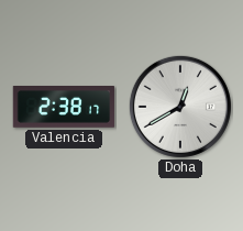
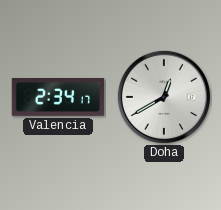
Valencia: 2:38 -> 2:34
